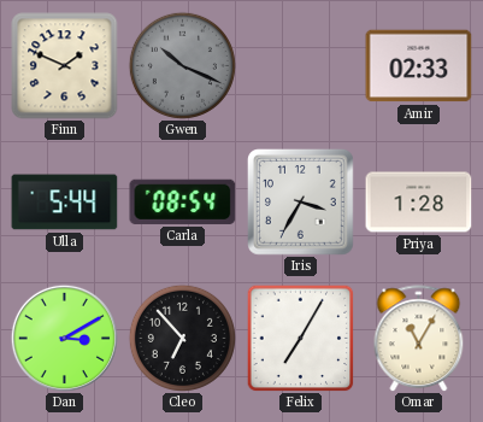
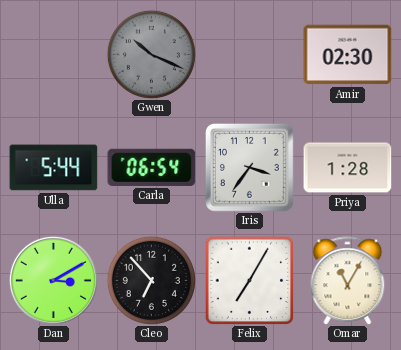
Finn: 1:49 -> none
Amir: 02:33 -> 02:30
Carla: 08:54 -> 06:54
Iris: 3:35 -> 3:36
